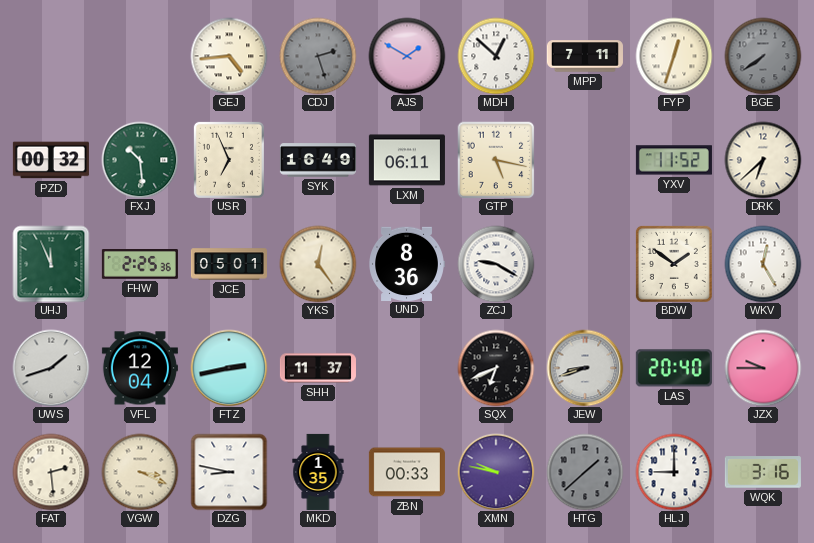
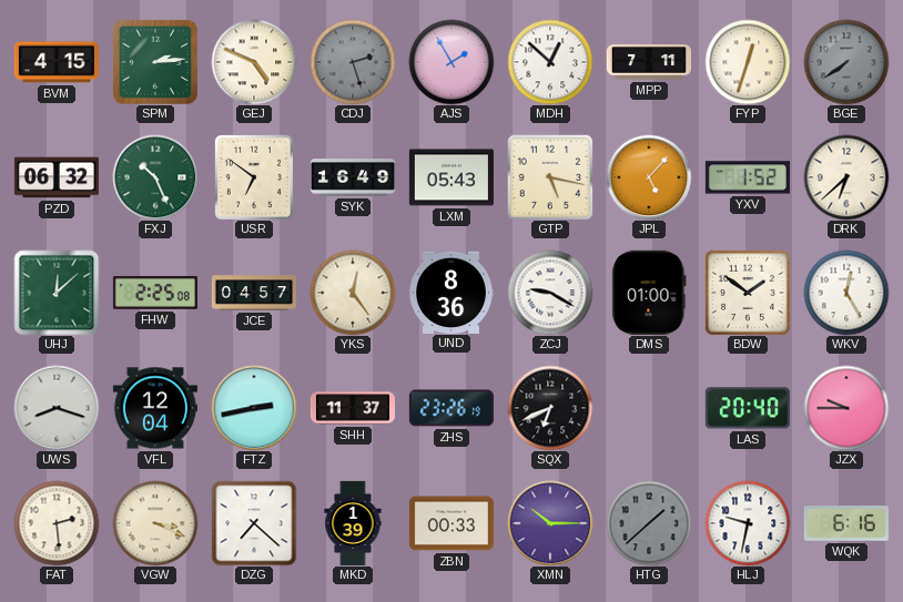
BVM: none -> 4:15
SPM: none -> 2:14
GEJ: 4:44 -> 4:49
AJS: 1:50 -> 1:55
PZD: 00:32 -> 06:32
FXJ: 10:29 -> 10:26
USR: 6:56 -> 6:51
LXM: 06:11 -> 05:43
JPL: none -> 5:07
YXV: 11:52 -> 1:52
UHJ: 11:56 -> 12:08
FHW: 2:25:36 -> 2:25:08
JCE: 05:01 -> 04:57
DMS: none -> 01:00
UWS: 1:42 -> 8:18
ZHS: none -> 23:26
JEW: 8:42 -> none
DZG: 8:47 -> 7:22
MKD: 1:35 -> 1:39
XMN: 9:47 -> 10:15
HLJ: 9:00 -> 9:32
WQK: 3:16 -> 6:16
